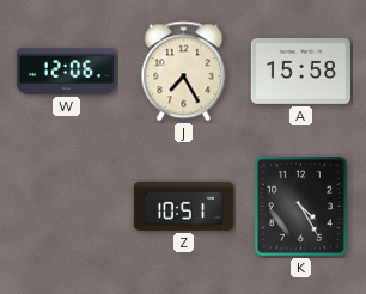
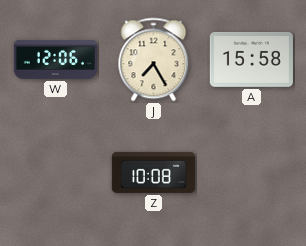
Z: 10:51 -> 10:08
K: 4:25 -> none
